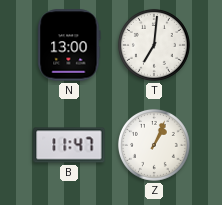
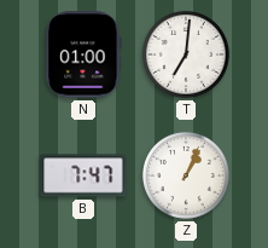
N: 13:00 -> 01:00
B: 11:47 -> 7:47
